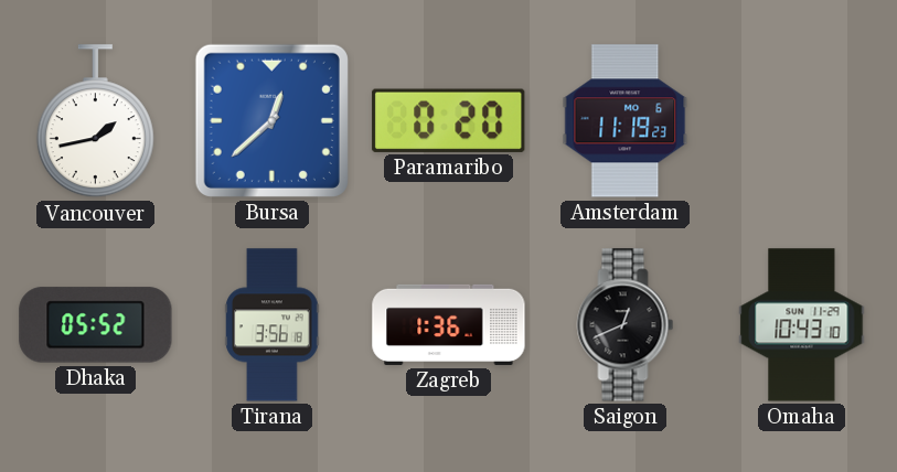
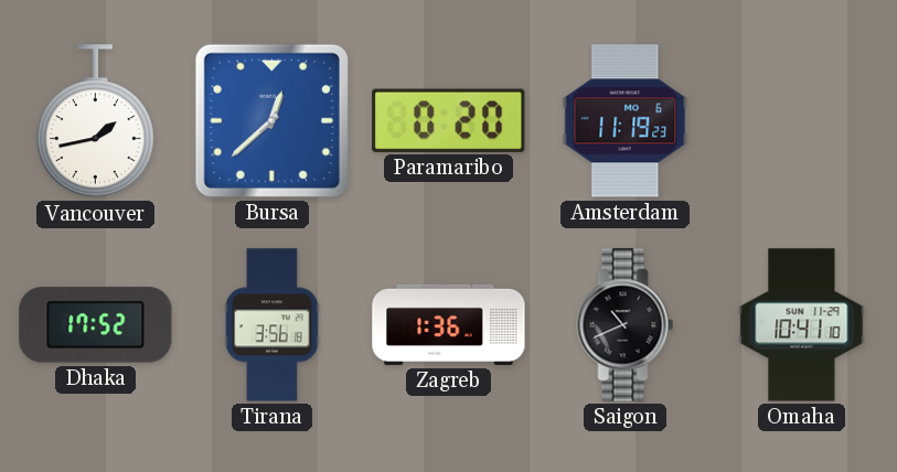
Dhaka: 05:52 -> 17:52
Saigon: 12:41 -> 10:41
Omaha: 10:43 -> 10:41
